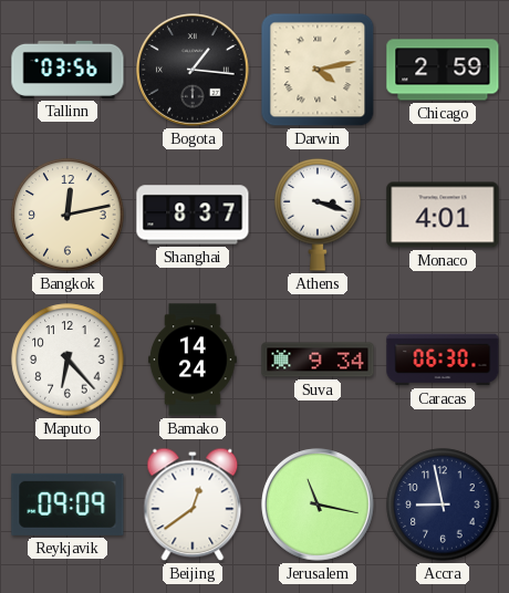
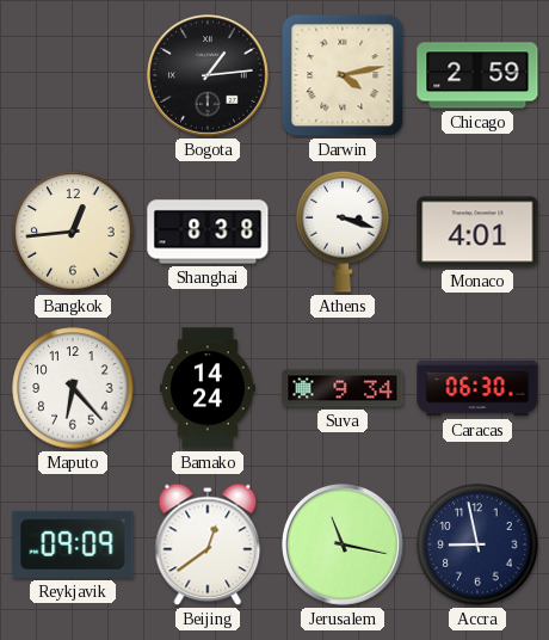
Tallinn: 03:56 -> none
Bogota: 1:16 -> 1:14
Bangkok: 12:13 -> 12:44
Shanghai: 8:37 -> 8:38
